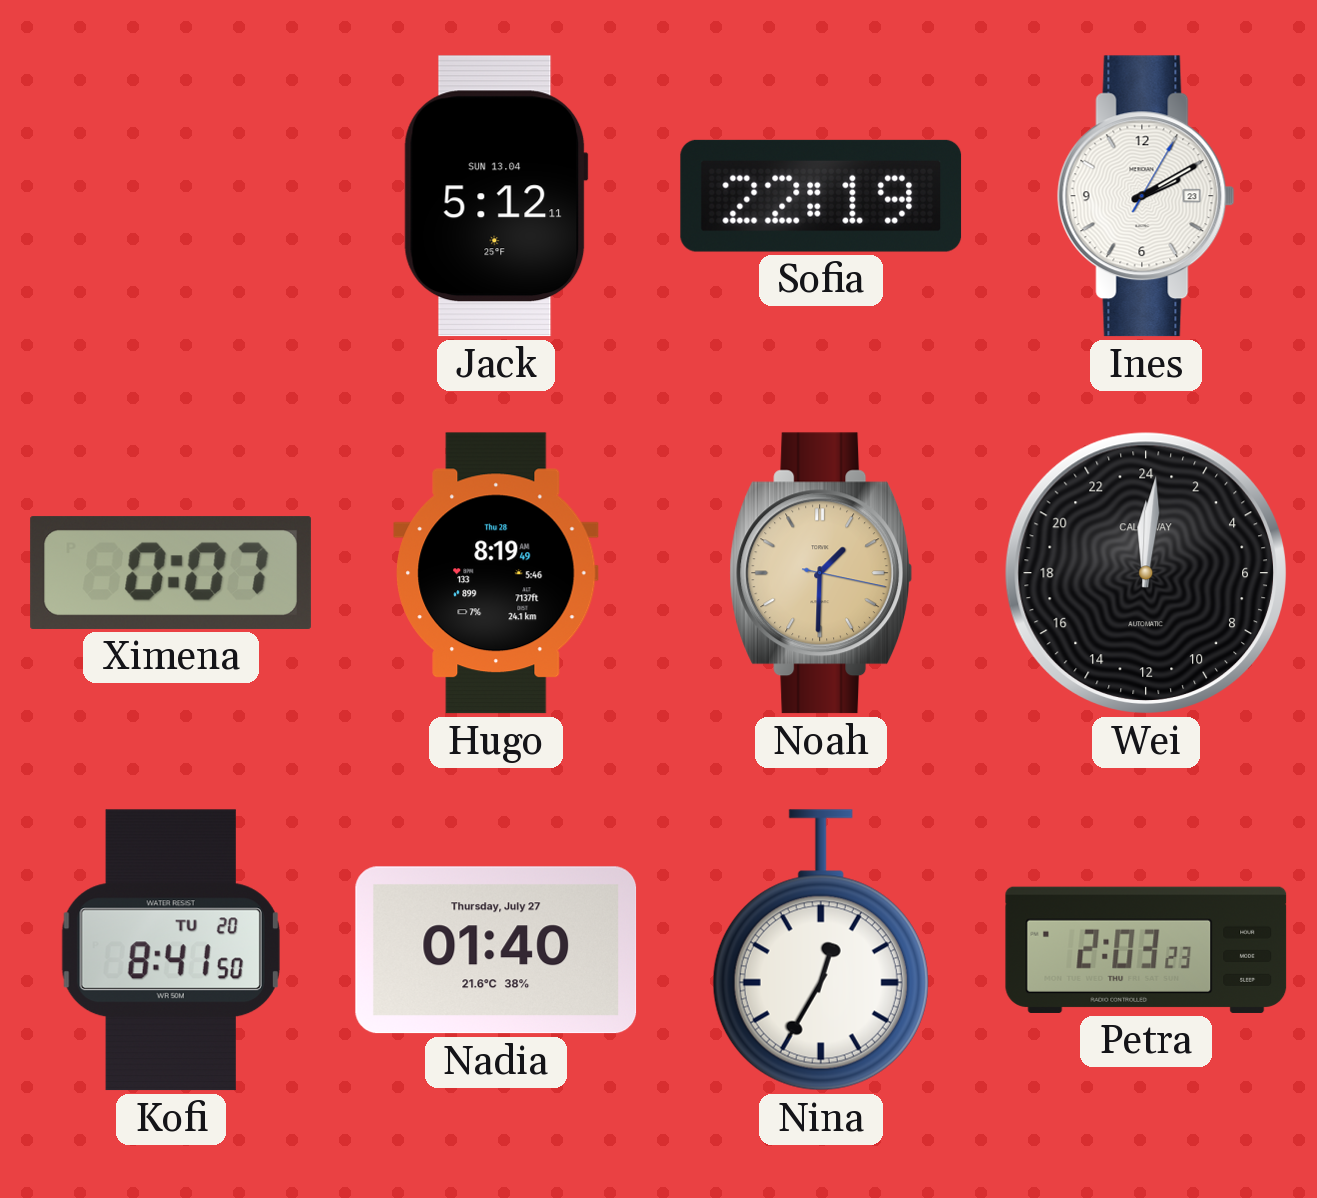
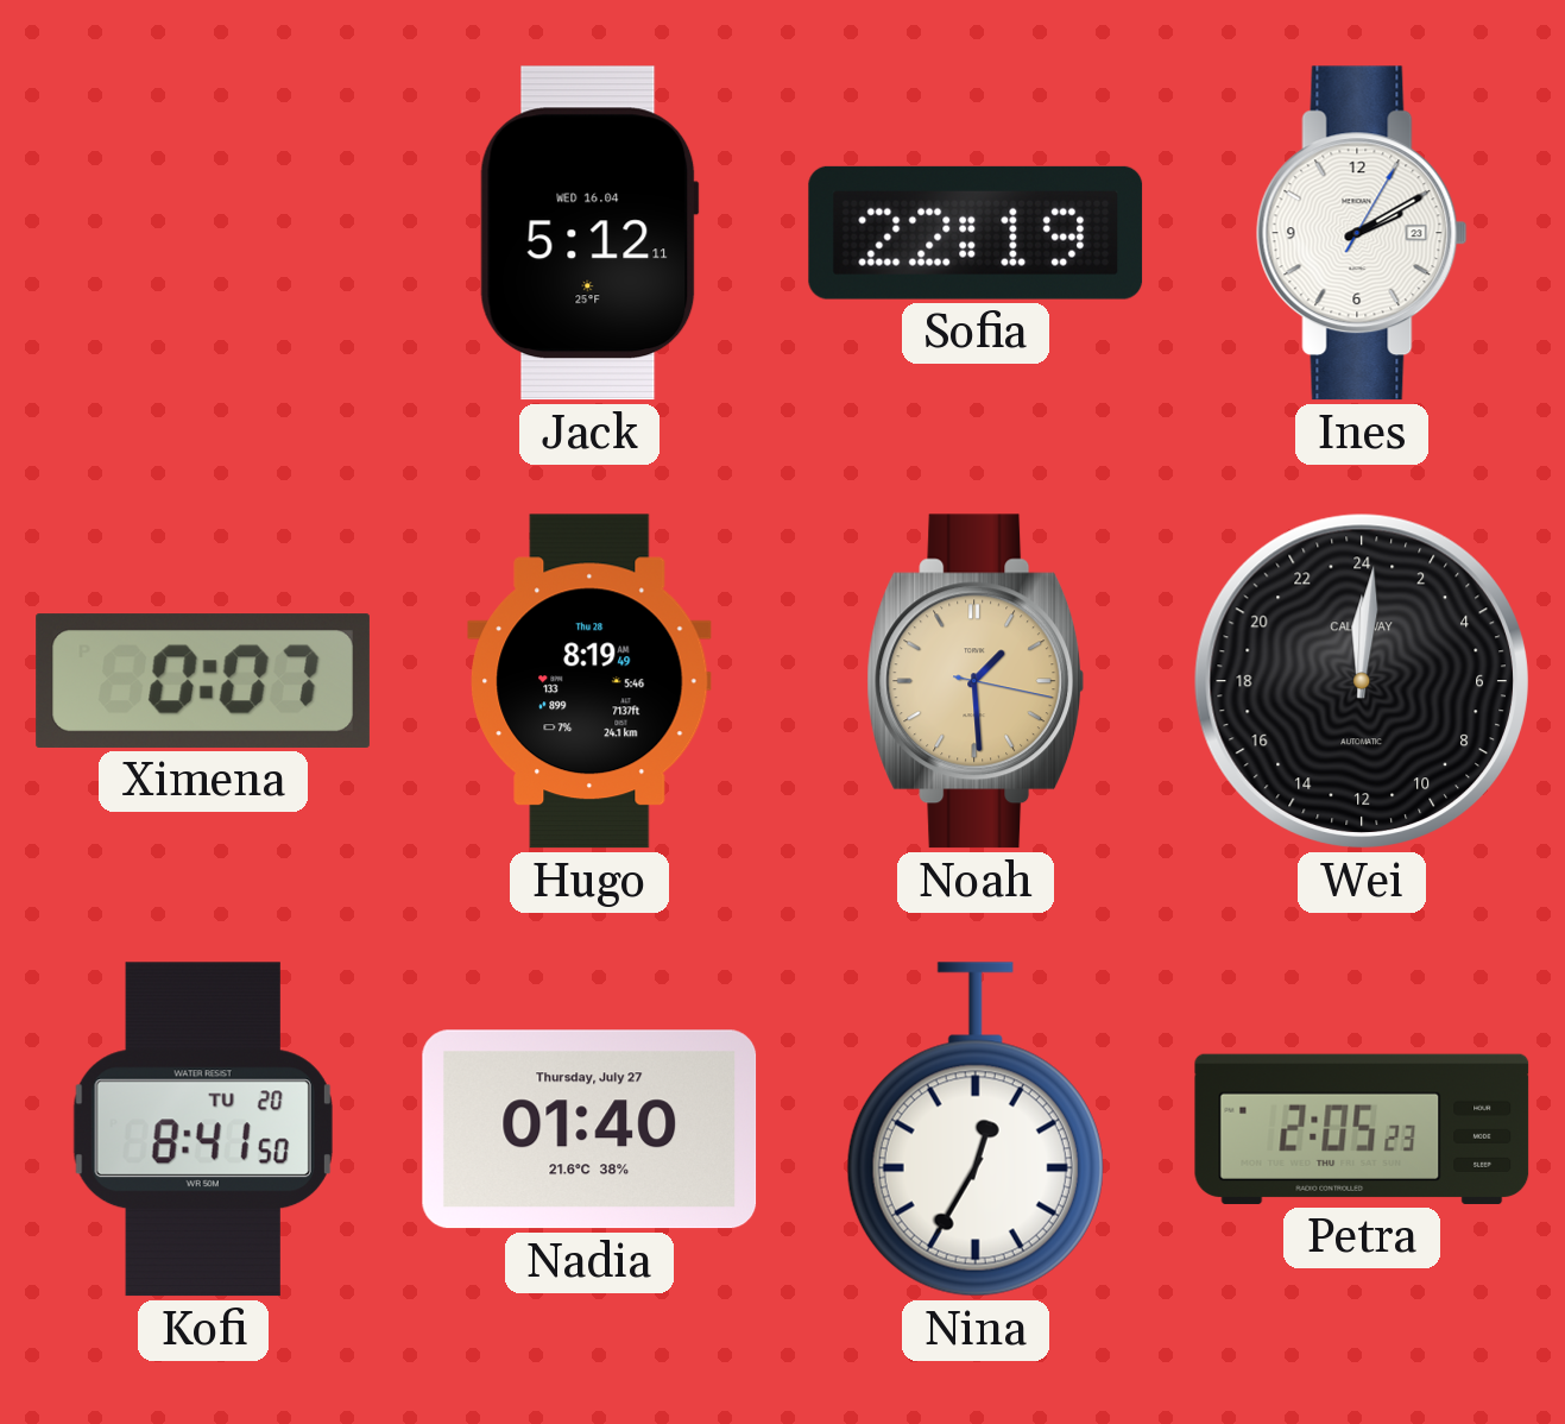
Jack date: SUN 13.04 -> WED 16.04
Noah: 1:30 -> 1:29
Petra: 2:03 -> 2:05
